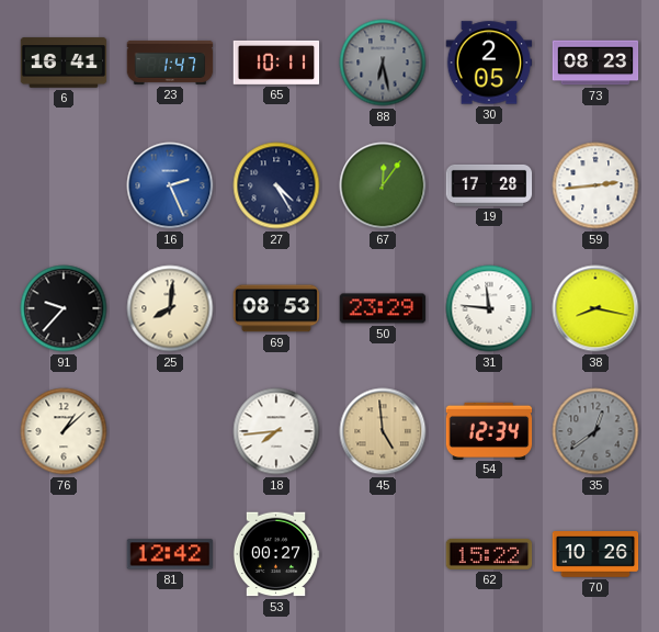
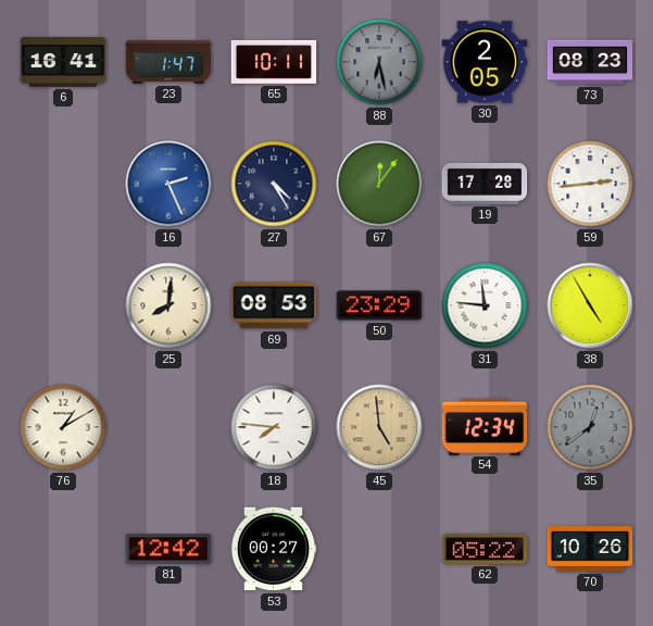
91: 9:37 -> none
38: 8:17 -> 4:55
76: 1:08 -> 1:10
18: 7:44 -> 7:46
62: 15:22 -> 05:22
